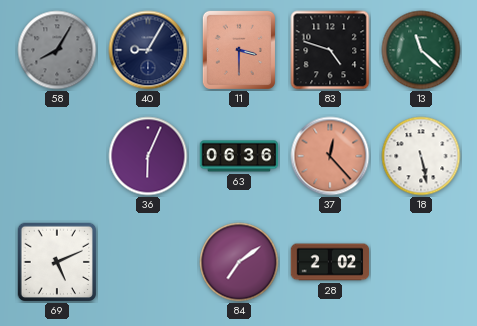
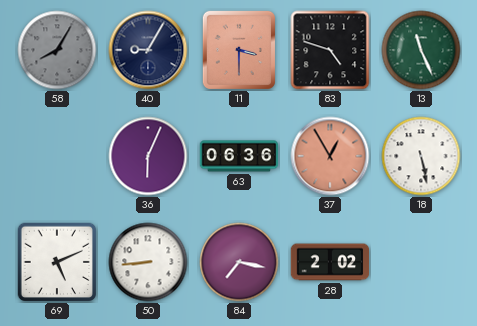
13: 11:22 -> 11:26
37: 12:23 -> 12:55
50: none -> 8:44
84: 7:09 -> 7:17
